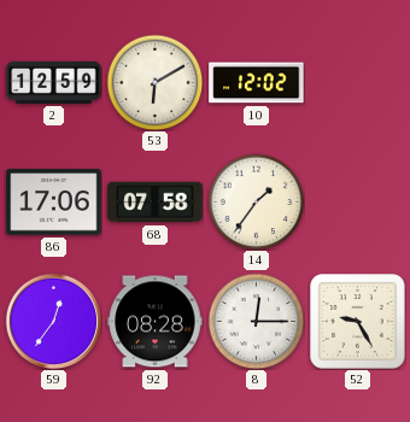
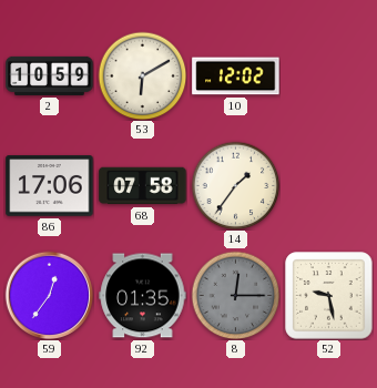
2: 12:59 -> 10:59
92: 08:28 -> 01:35
8 dial: white -> grey
52: 9:25 -> 9:28
